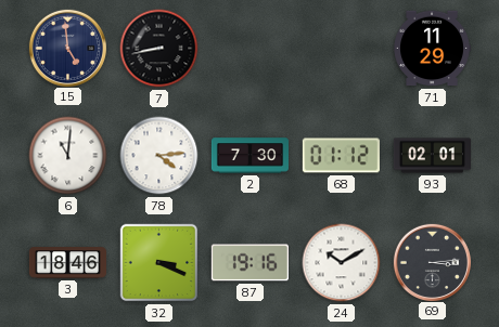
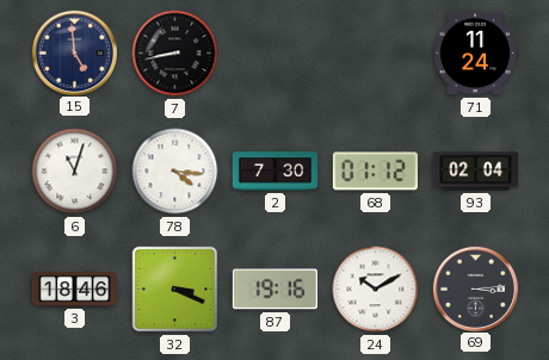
71: 11:29 -> 11:24
6: 11:01 -> 11:03
78: 4:14 -> 4:16
93: 02:01 -> 02:04
